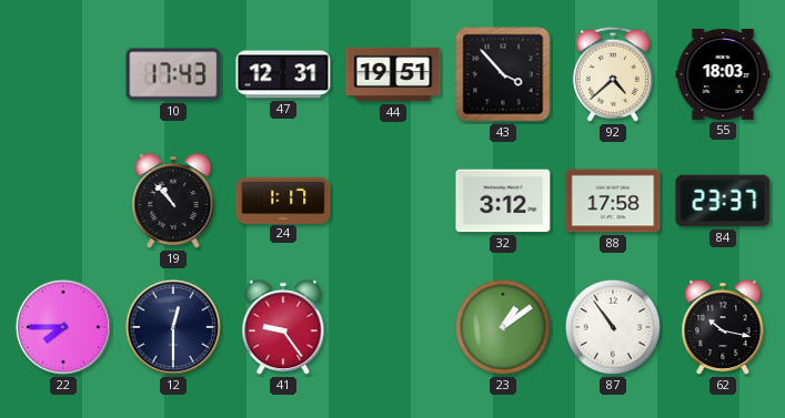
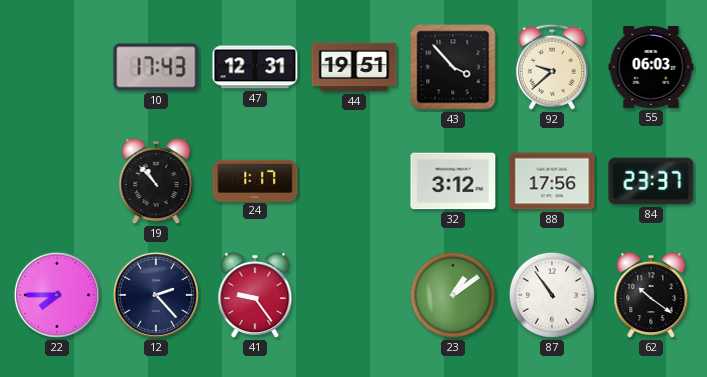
92: 4:38 -> 9:38
55: 18:03 -> 06:03
88: 17:58 -> 17:56
12: 12:30 -> 2:23
62: 10:17 -> 10:21
